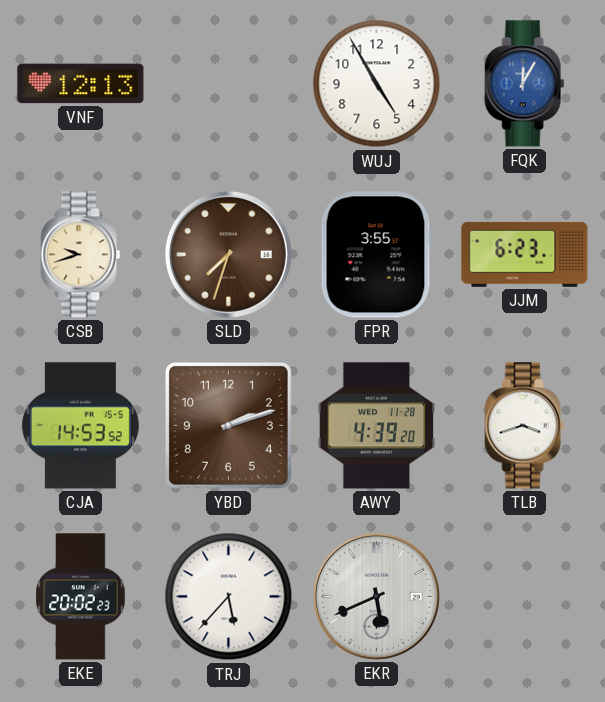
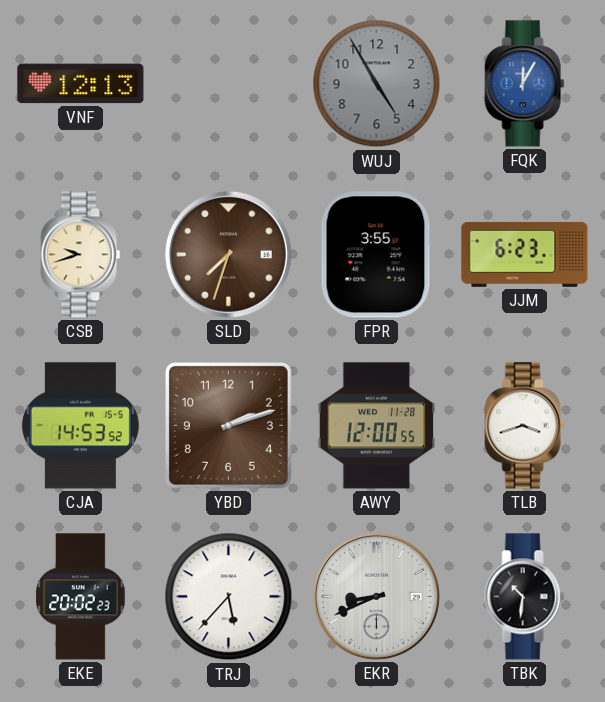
WUJ dial: white -> grey
AWY: 4:39 -> 12:00
EKR: 5:41 -> 8:41
TBK: none -> 10:31
